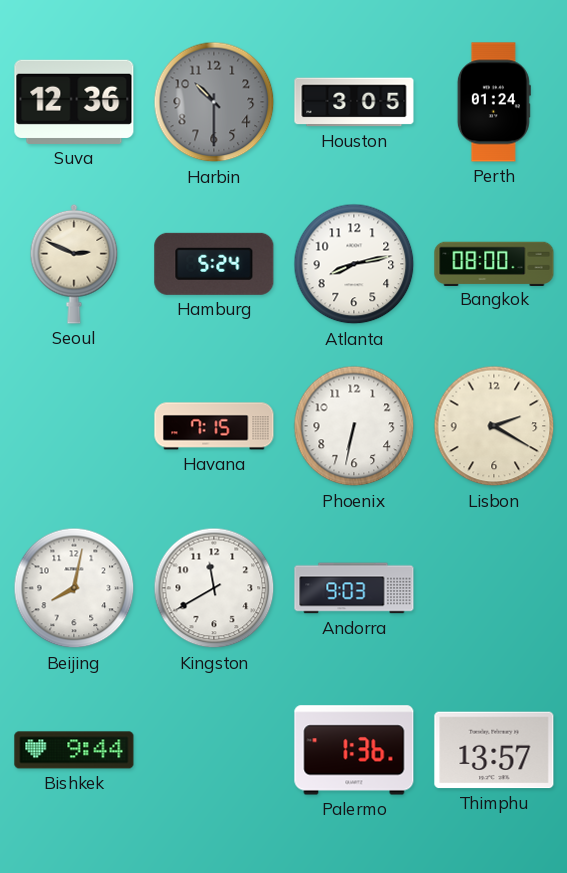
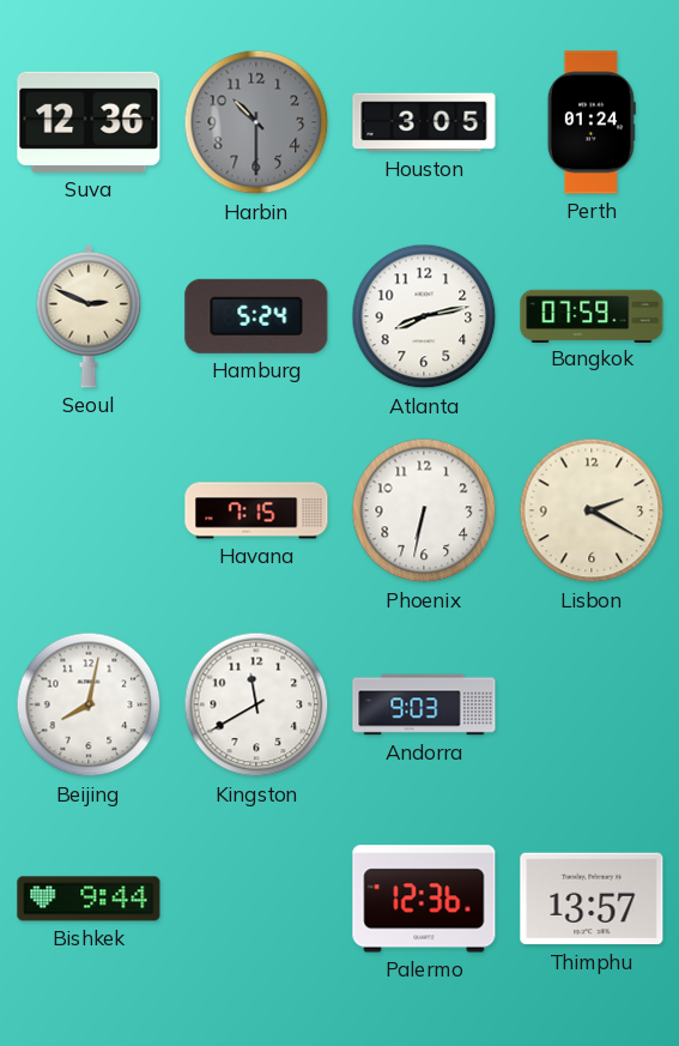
Bangkok: 08:00 -> 07:59
Palermo: 1:36 -> 12:36
